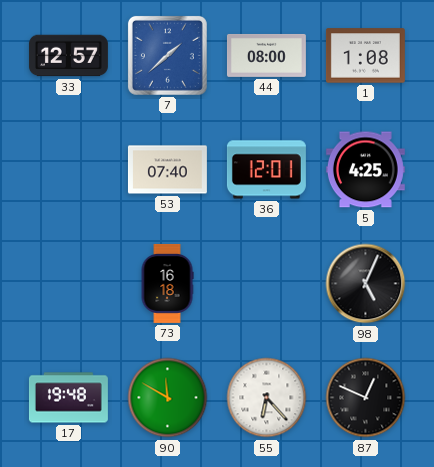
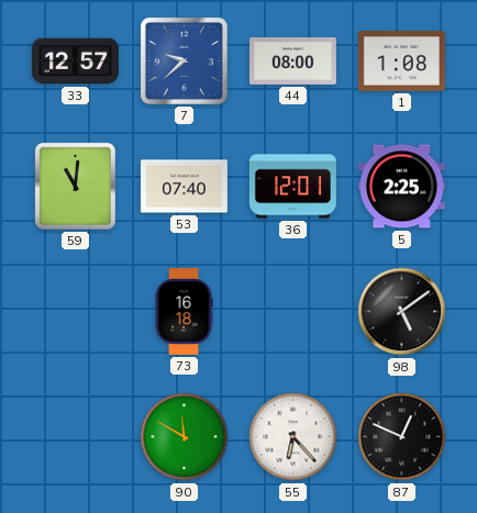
7: 1:38 -> 9:38
59: none -> 11:01
5: 4:25 -> 2:25
98: 5:04 -> 5:09
17: 19:48 -> none
